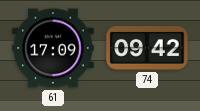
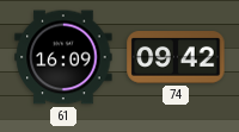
61: 17:09 -> 16:09
